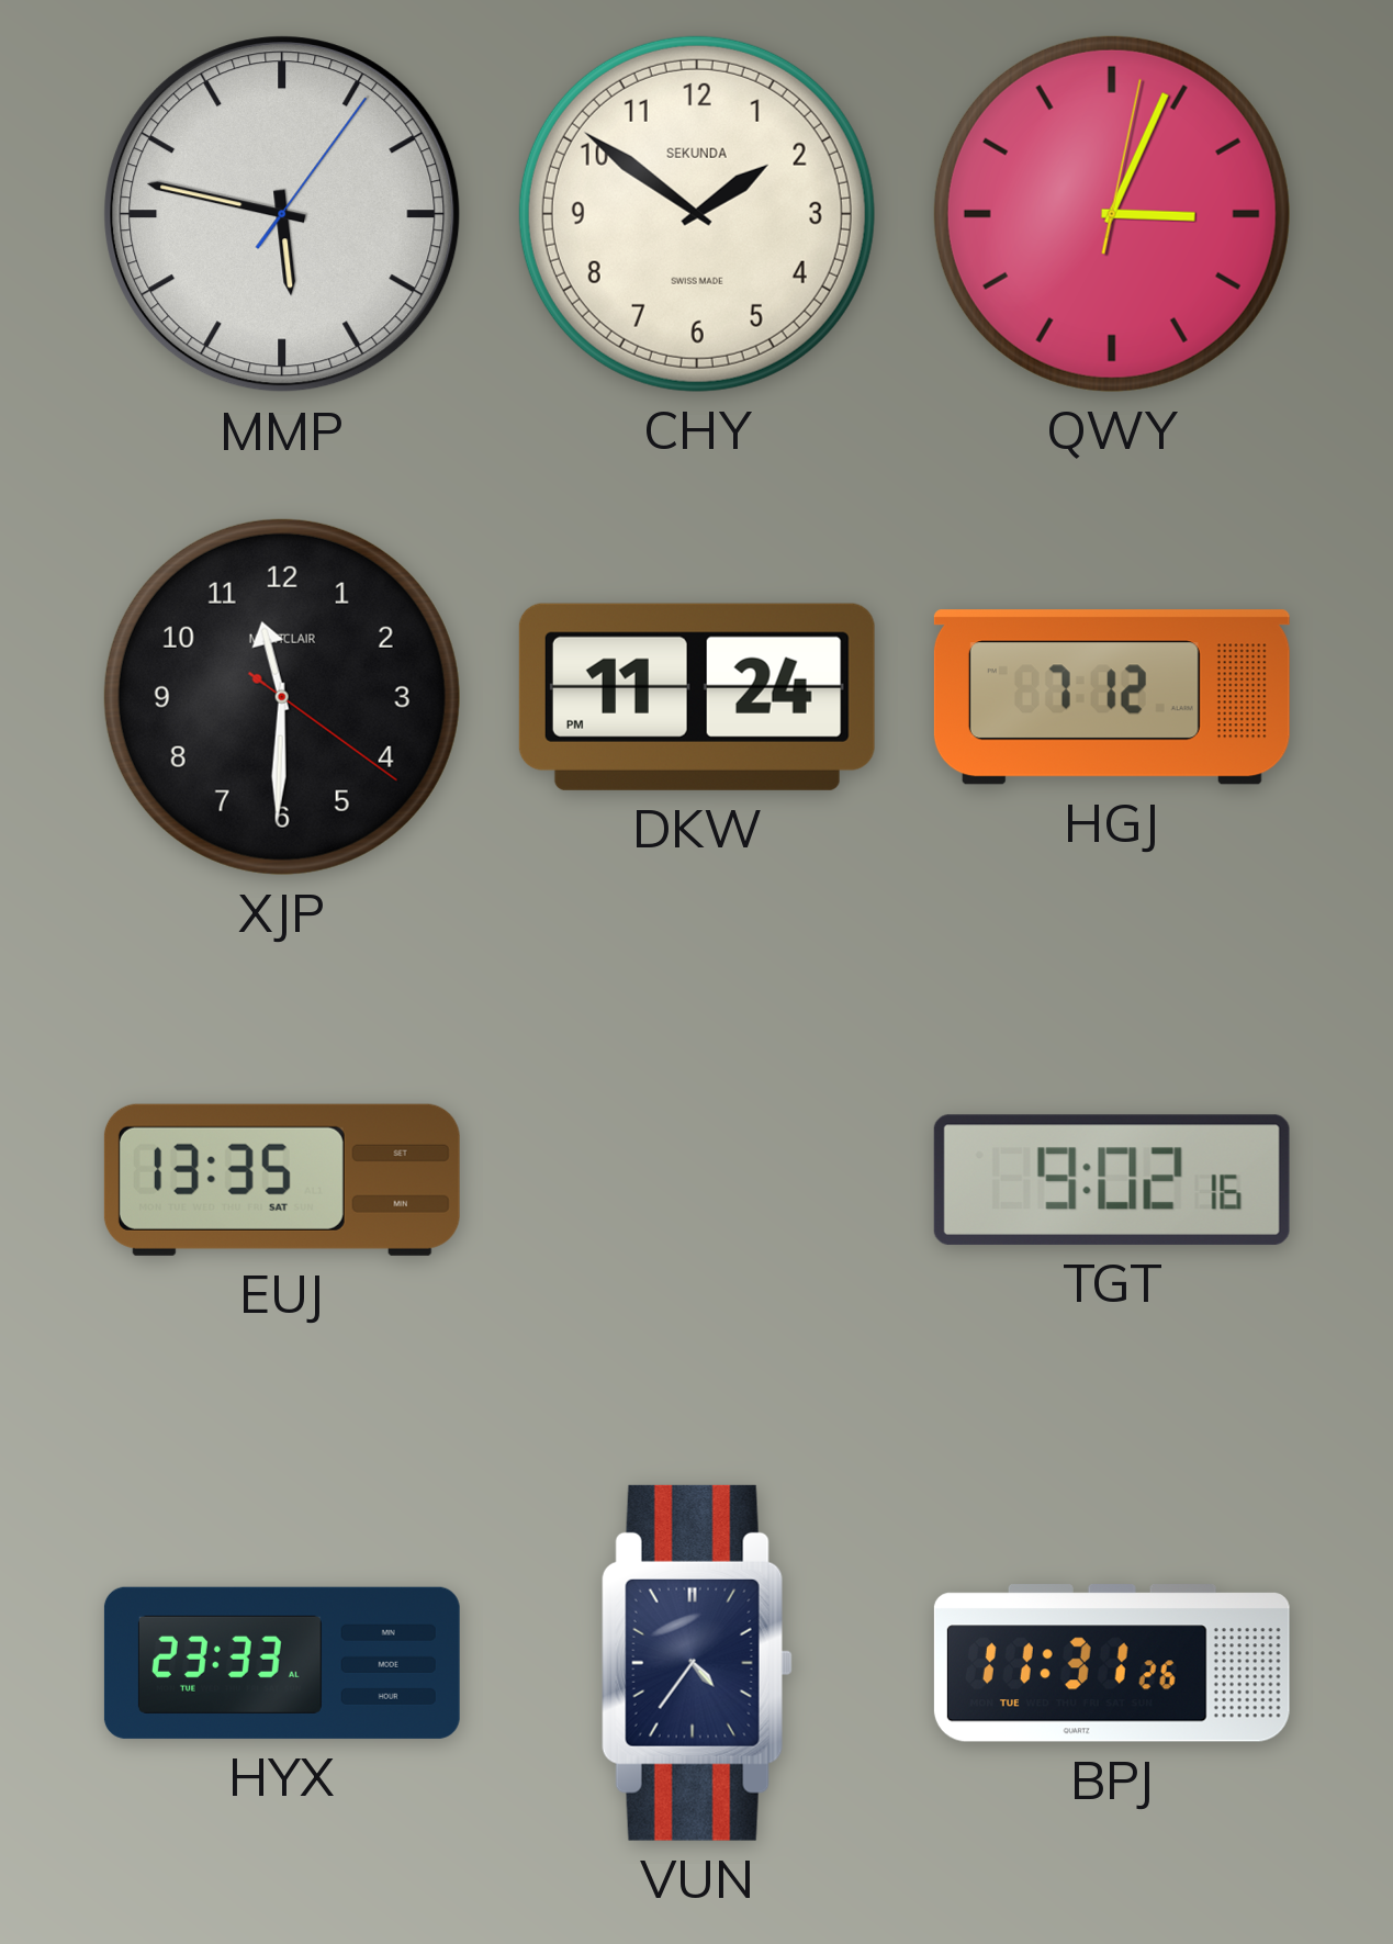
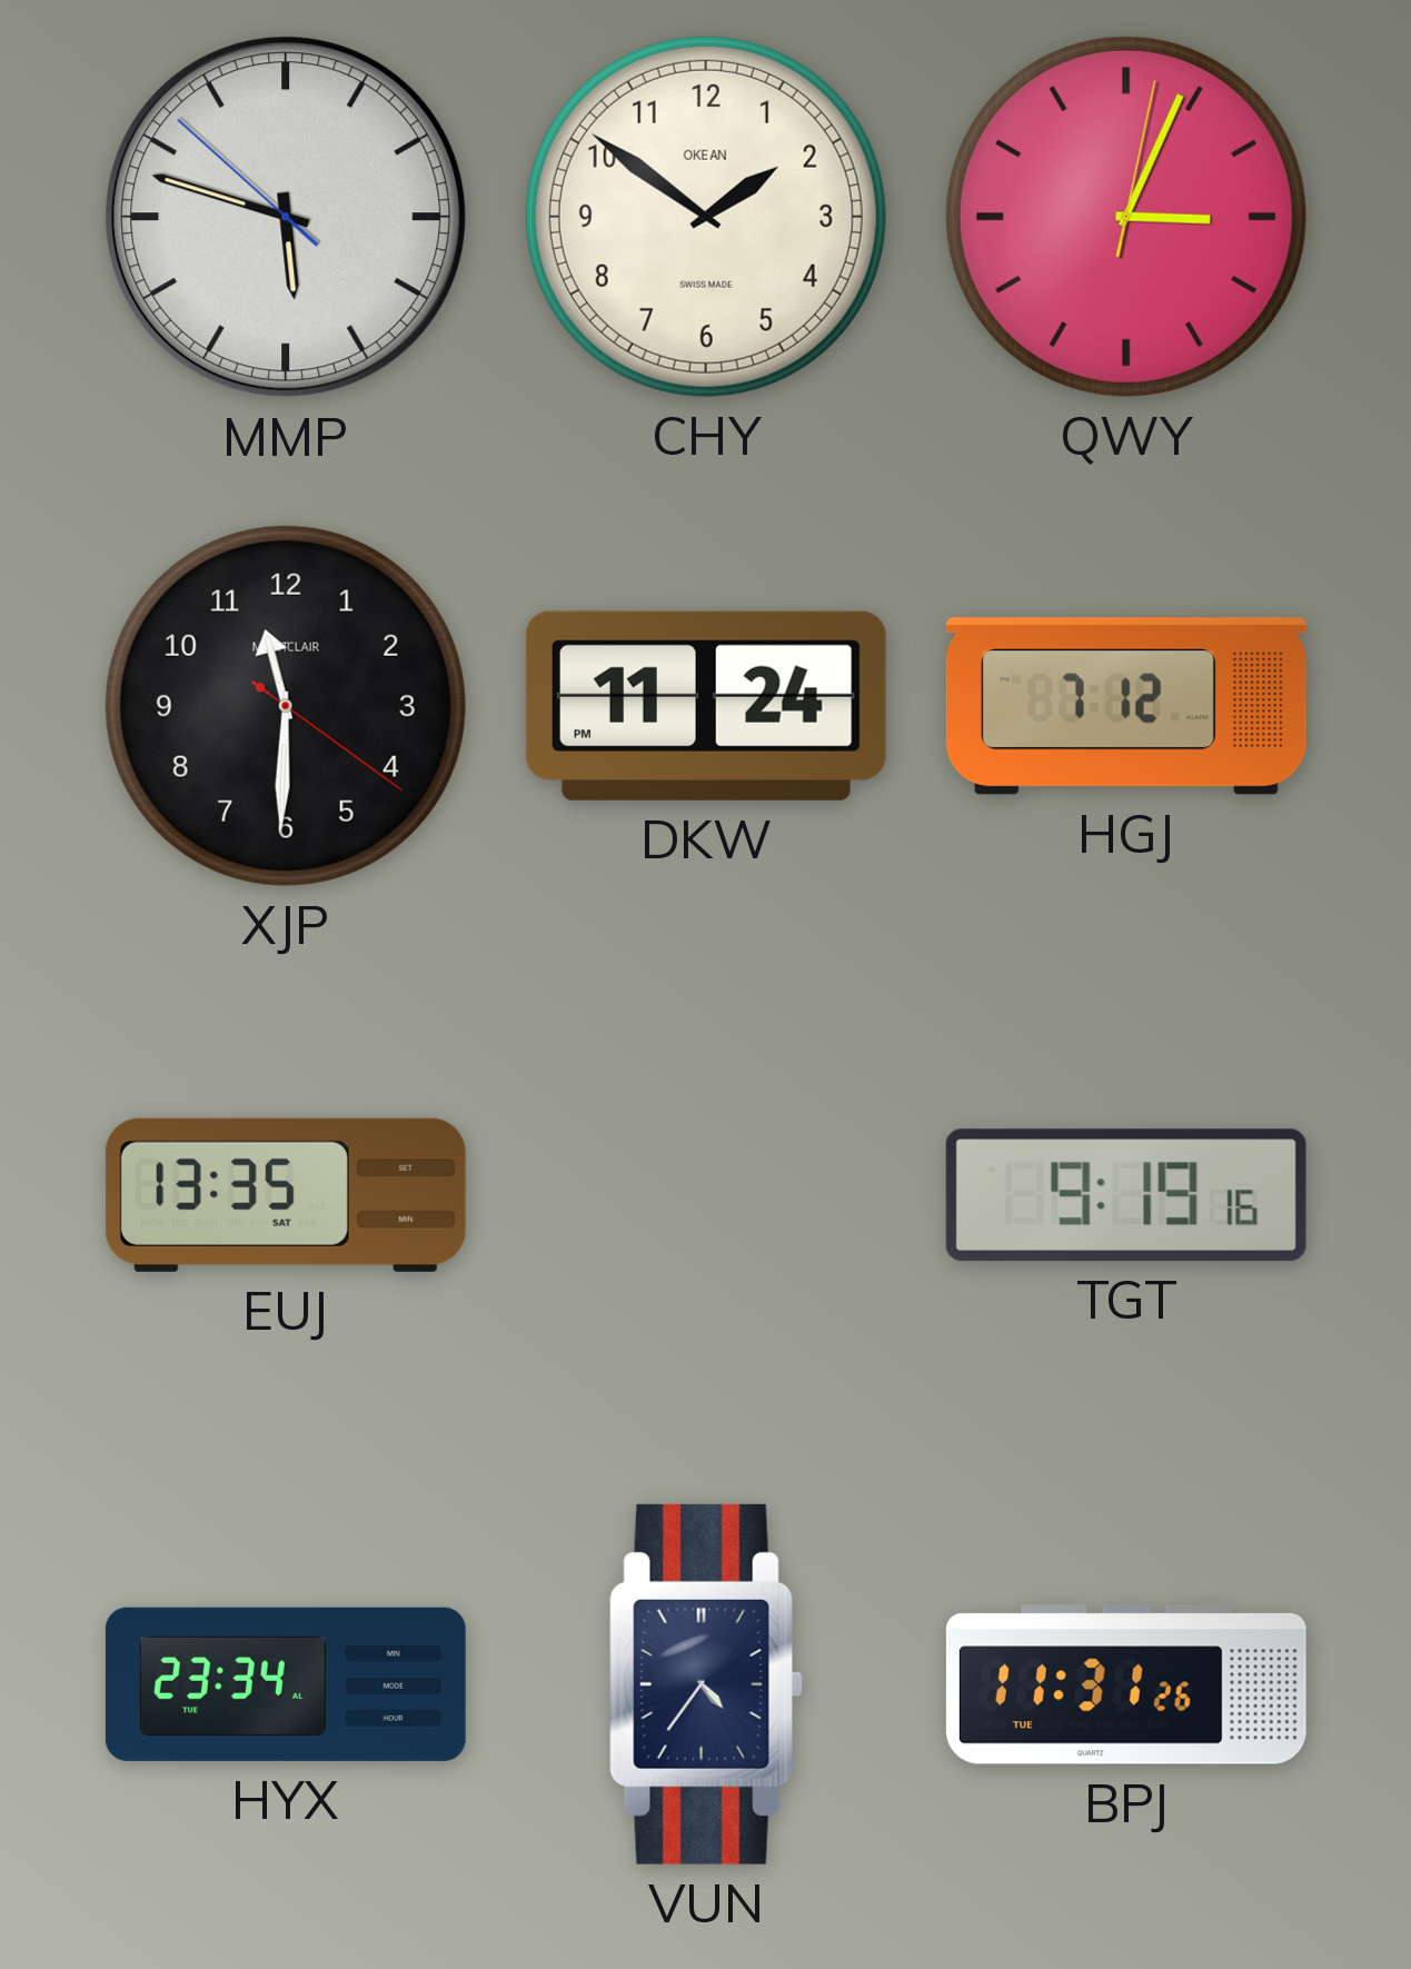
MMP: 5:47:06 -> 5:47:52
CHY brand: SEKUNDA -> OKEAN
TGT: 9:02 -> 9:19
HYX: 23:33 -> 23:34
